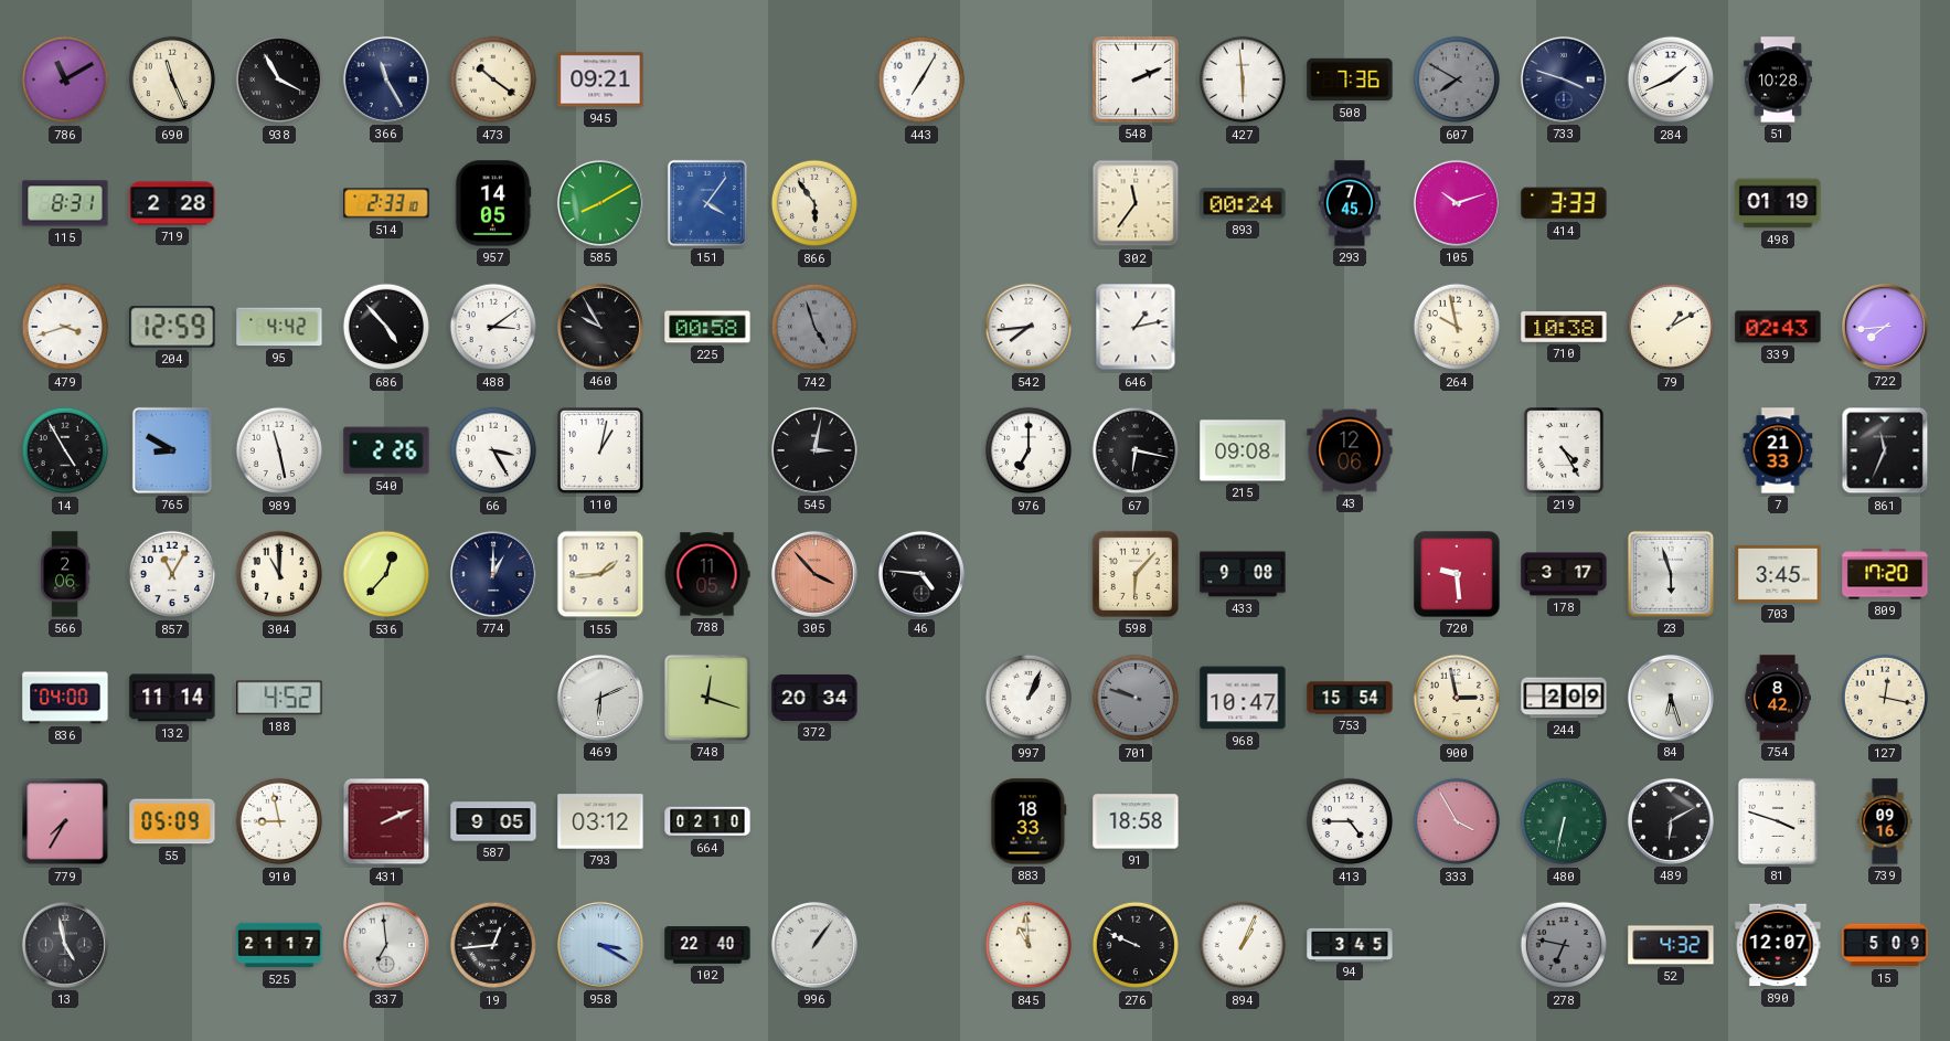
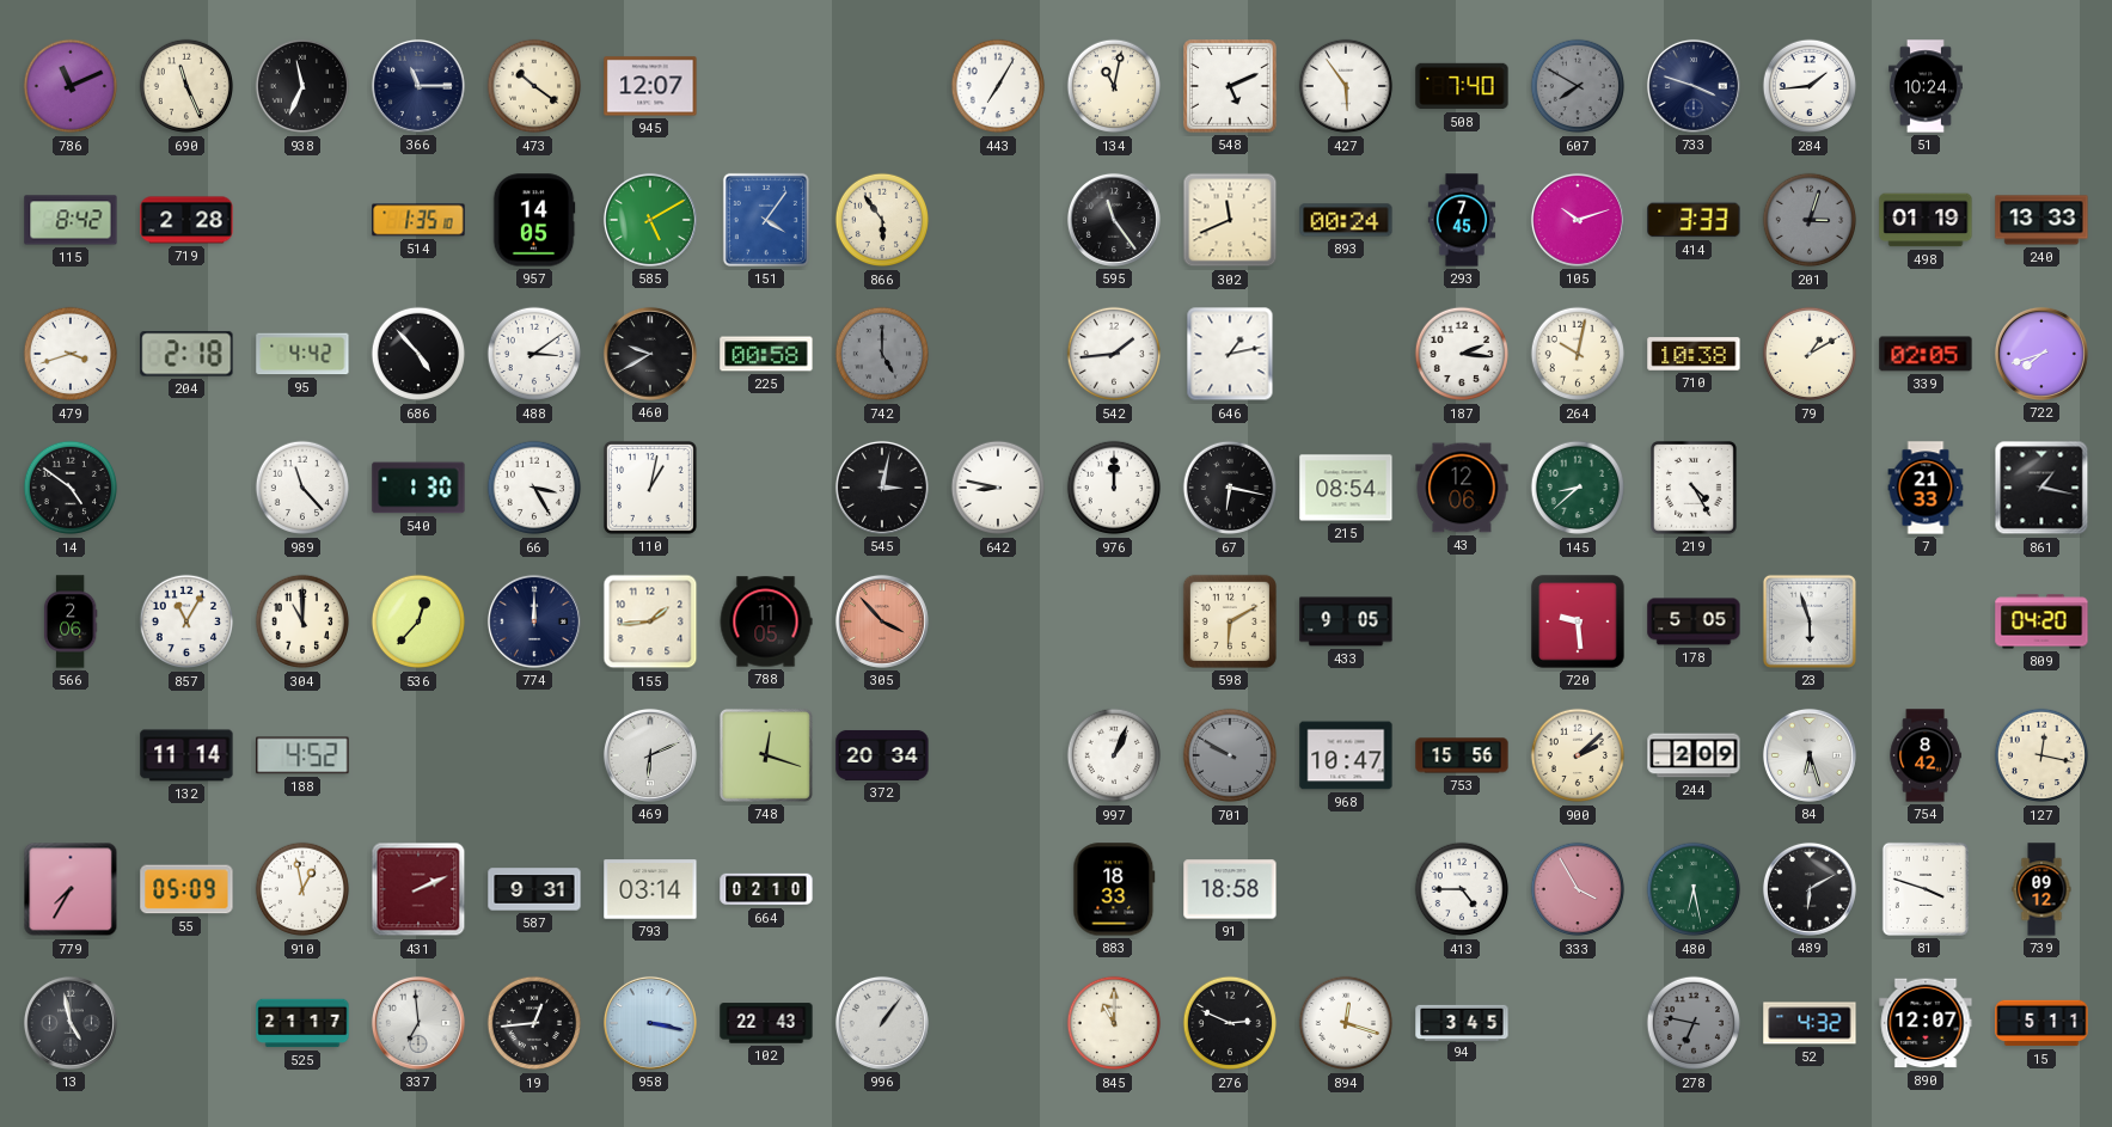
786: 11:10 -> 11:11
938: 3:55 -> 11:34
366: 11:25 -> 11:15
945: 09:21 -> 12:07
134: none -> 11:02
548: 2:11 -> 5:11
427: 5:59 -> 5:54
508: 7:36 -> 7:40
284: 1:41 -> 1:44
51: 10:28 -> 10:24
115: 8:31 -> 8:42
514: 2:33 -> 1:35
585: 8:10 -> 5:10
595: none -> 11:24
302: 11:36 -> 11:41
201: none -> 3:03
240: none -> 13:33
204: 12:59 -> 2:18
460: 9:55 -> 9:40
742: 4:57 -> 5:00
542: 7:44 -> 1:44
187: none -> 2:16
264: 9:58 -> 10:02
339: 02:43 -> 02:05
722: 7:44 -> 7:42
14: 4:55 -> 4:51
765: 8:50 -> none
989: 11:28 -> 11:23
540: 2:26 -> 1:30
642: none -> 8:47
976: 7:00 -> 12:00
215: 09:08 -> 08:54
145: none -> 8:38
861: 11:34 -> 1:17
774: 1:00 -> 12:00
46: 4:46 -> none
598: 6:07 -> 6:10
433: 9:08 -> 9:05
178: 3:17 -> 5:05
703: 3:45 -> none
809: 17:20 -> 04:20
836: 04:00 -> none
701: 9:48 -> 9:50
753: 15:54 -> 15:56
900: 2:58 -> 2:08
910: 8:58 -> 12:58
587: 9:05 -> 9:31
793: 03:12 -> 03:14
480: 6:32 -> 6:28
739: 09:16 -> 09:12
958: 3:20 -> 3:17
102: 22:40 -> 22:43
845: 10:59 -> 11:00
276: 9:49 -> 2:49
894: 1:04 -> 12:18
15: 5:09 -> 5:11
